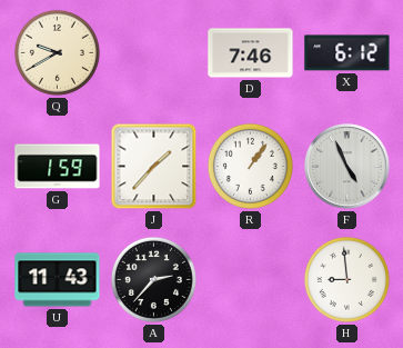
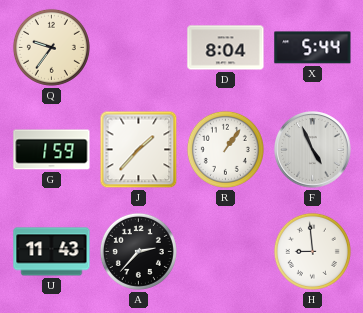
Q: 9:40 -> 9:36
D: 7:46 -> 8:04
X: 6:12 -> 5:44
